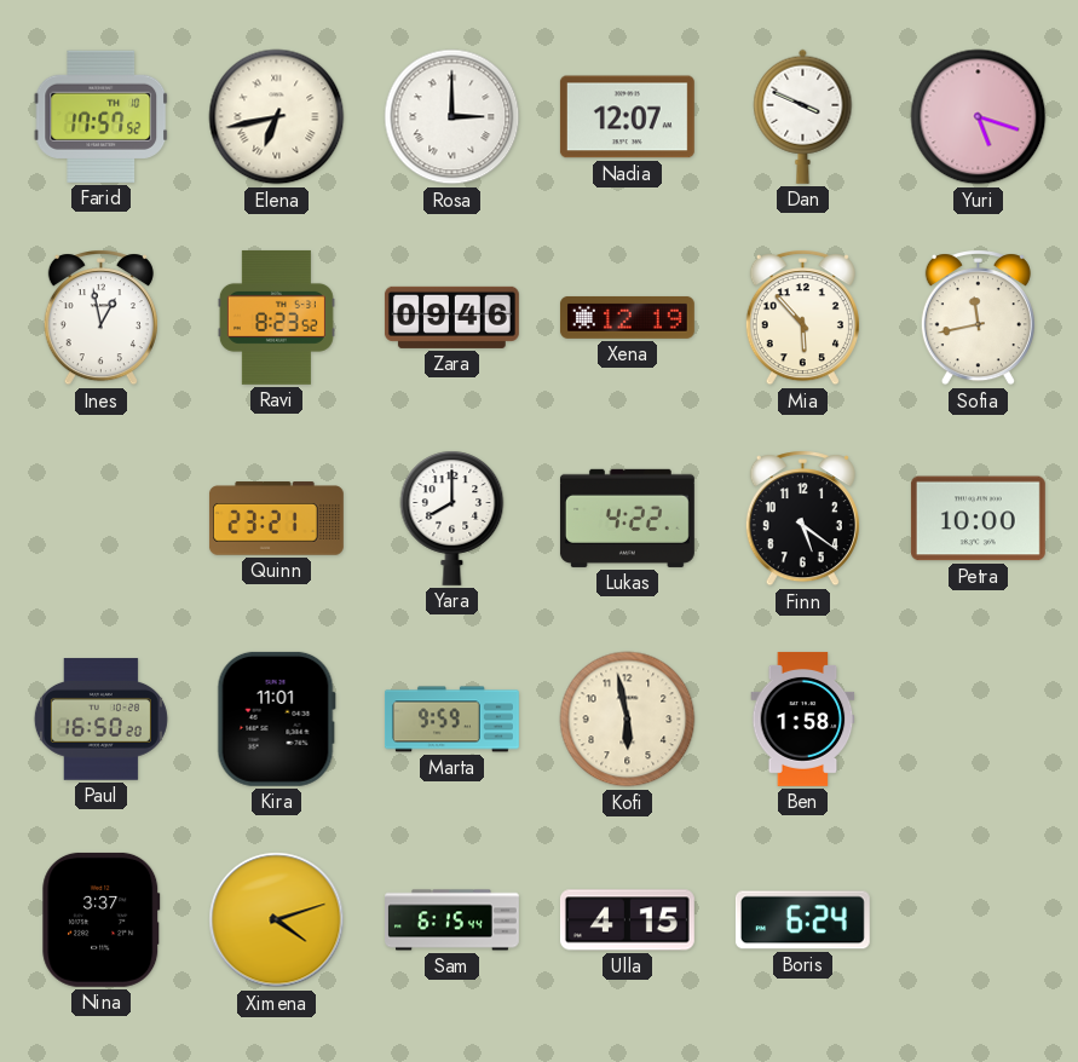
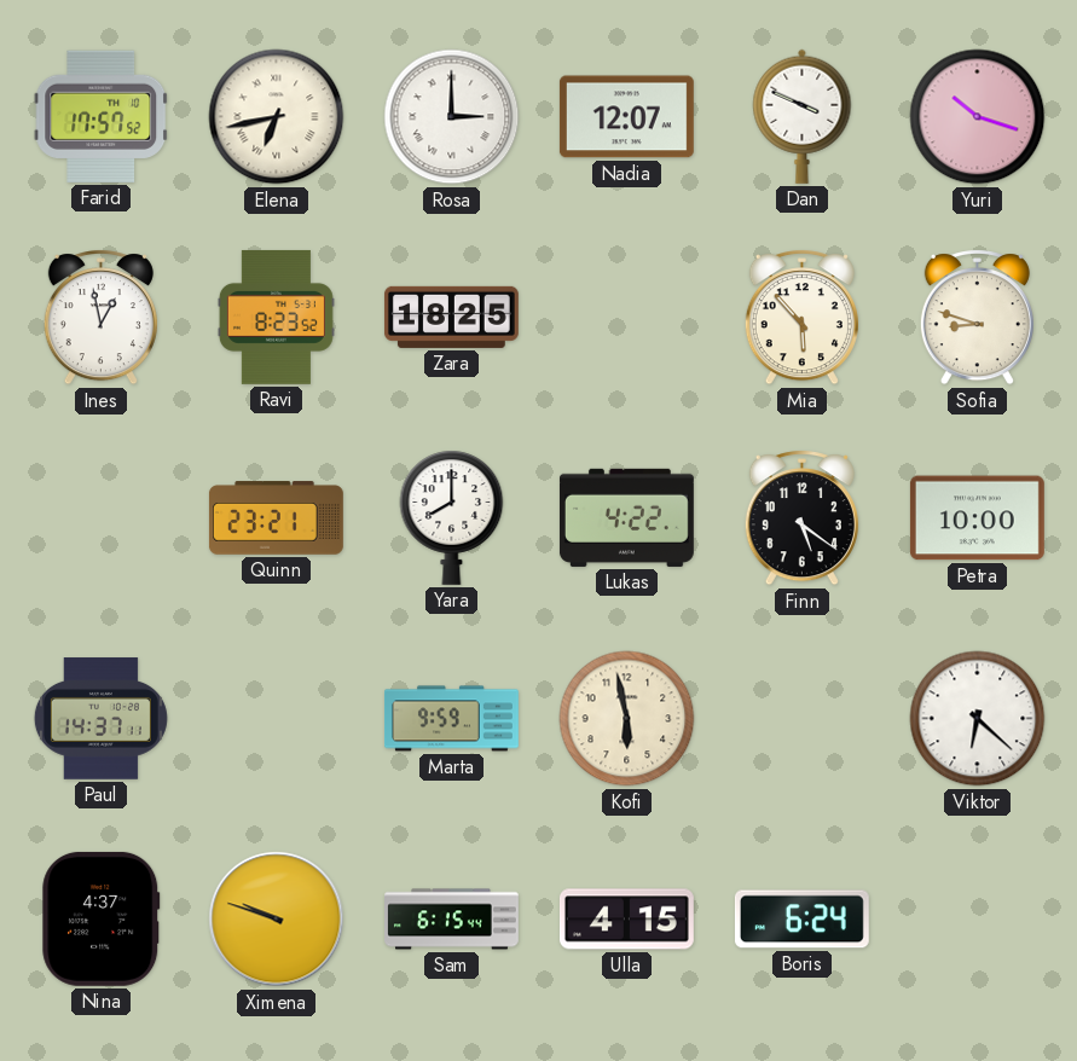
Yuri: 5:18 -> 10:18
Zara: 09:46 -> 18:25
Xena: 12:19 -> none
Sofia: 11:43 -> 8:48
Paul: 16:50 -> 14:37
Kira: 11:01 -> none
Ben: 1:58 -> none
Viktor: none -> 6:22
Nina: 3:37 -> 4:37
Ximena: 4:12 -> 9:48
